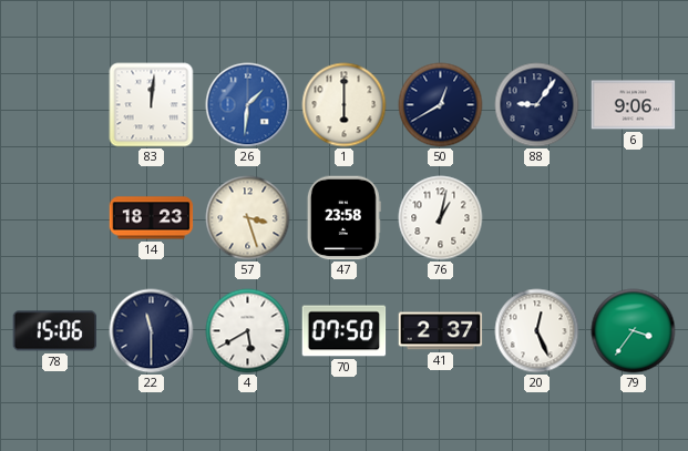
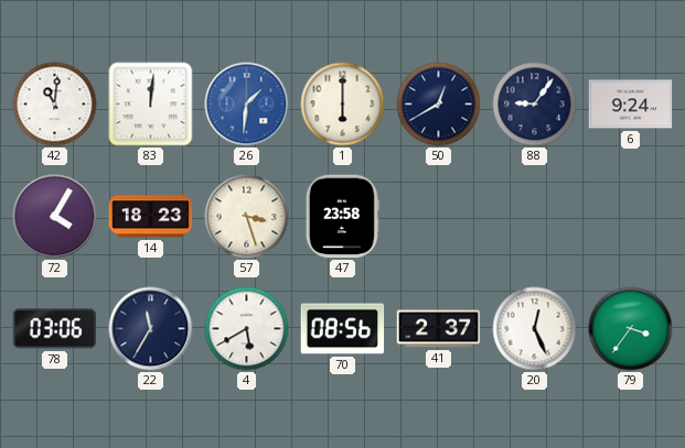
42: none -> 11:01
6: 9:06 -> 9:24
72: none -> 4:05
76: 1:02 -> none
78: 15:06 -> 03:06
22: 11:30 -> 11:35
70: 07:50 -> 08:56
